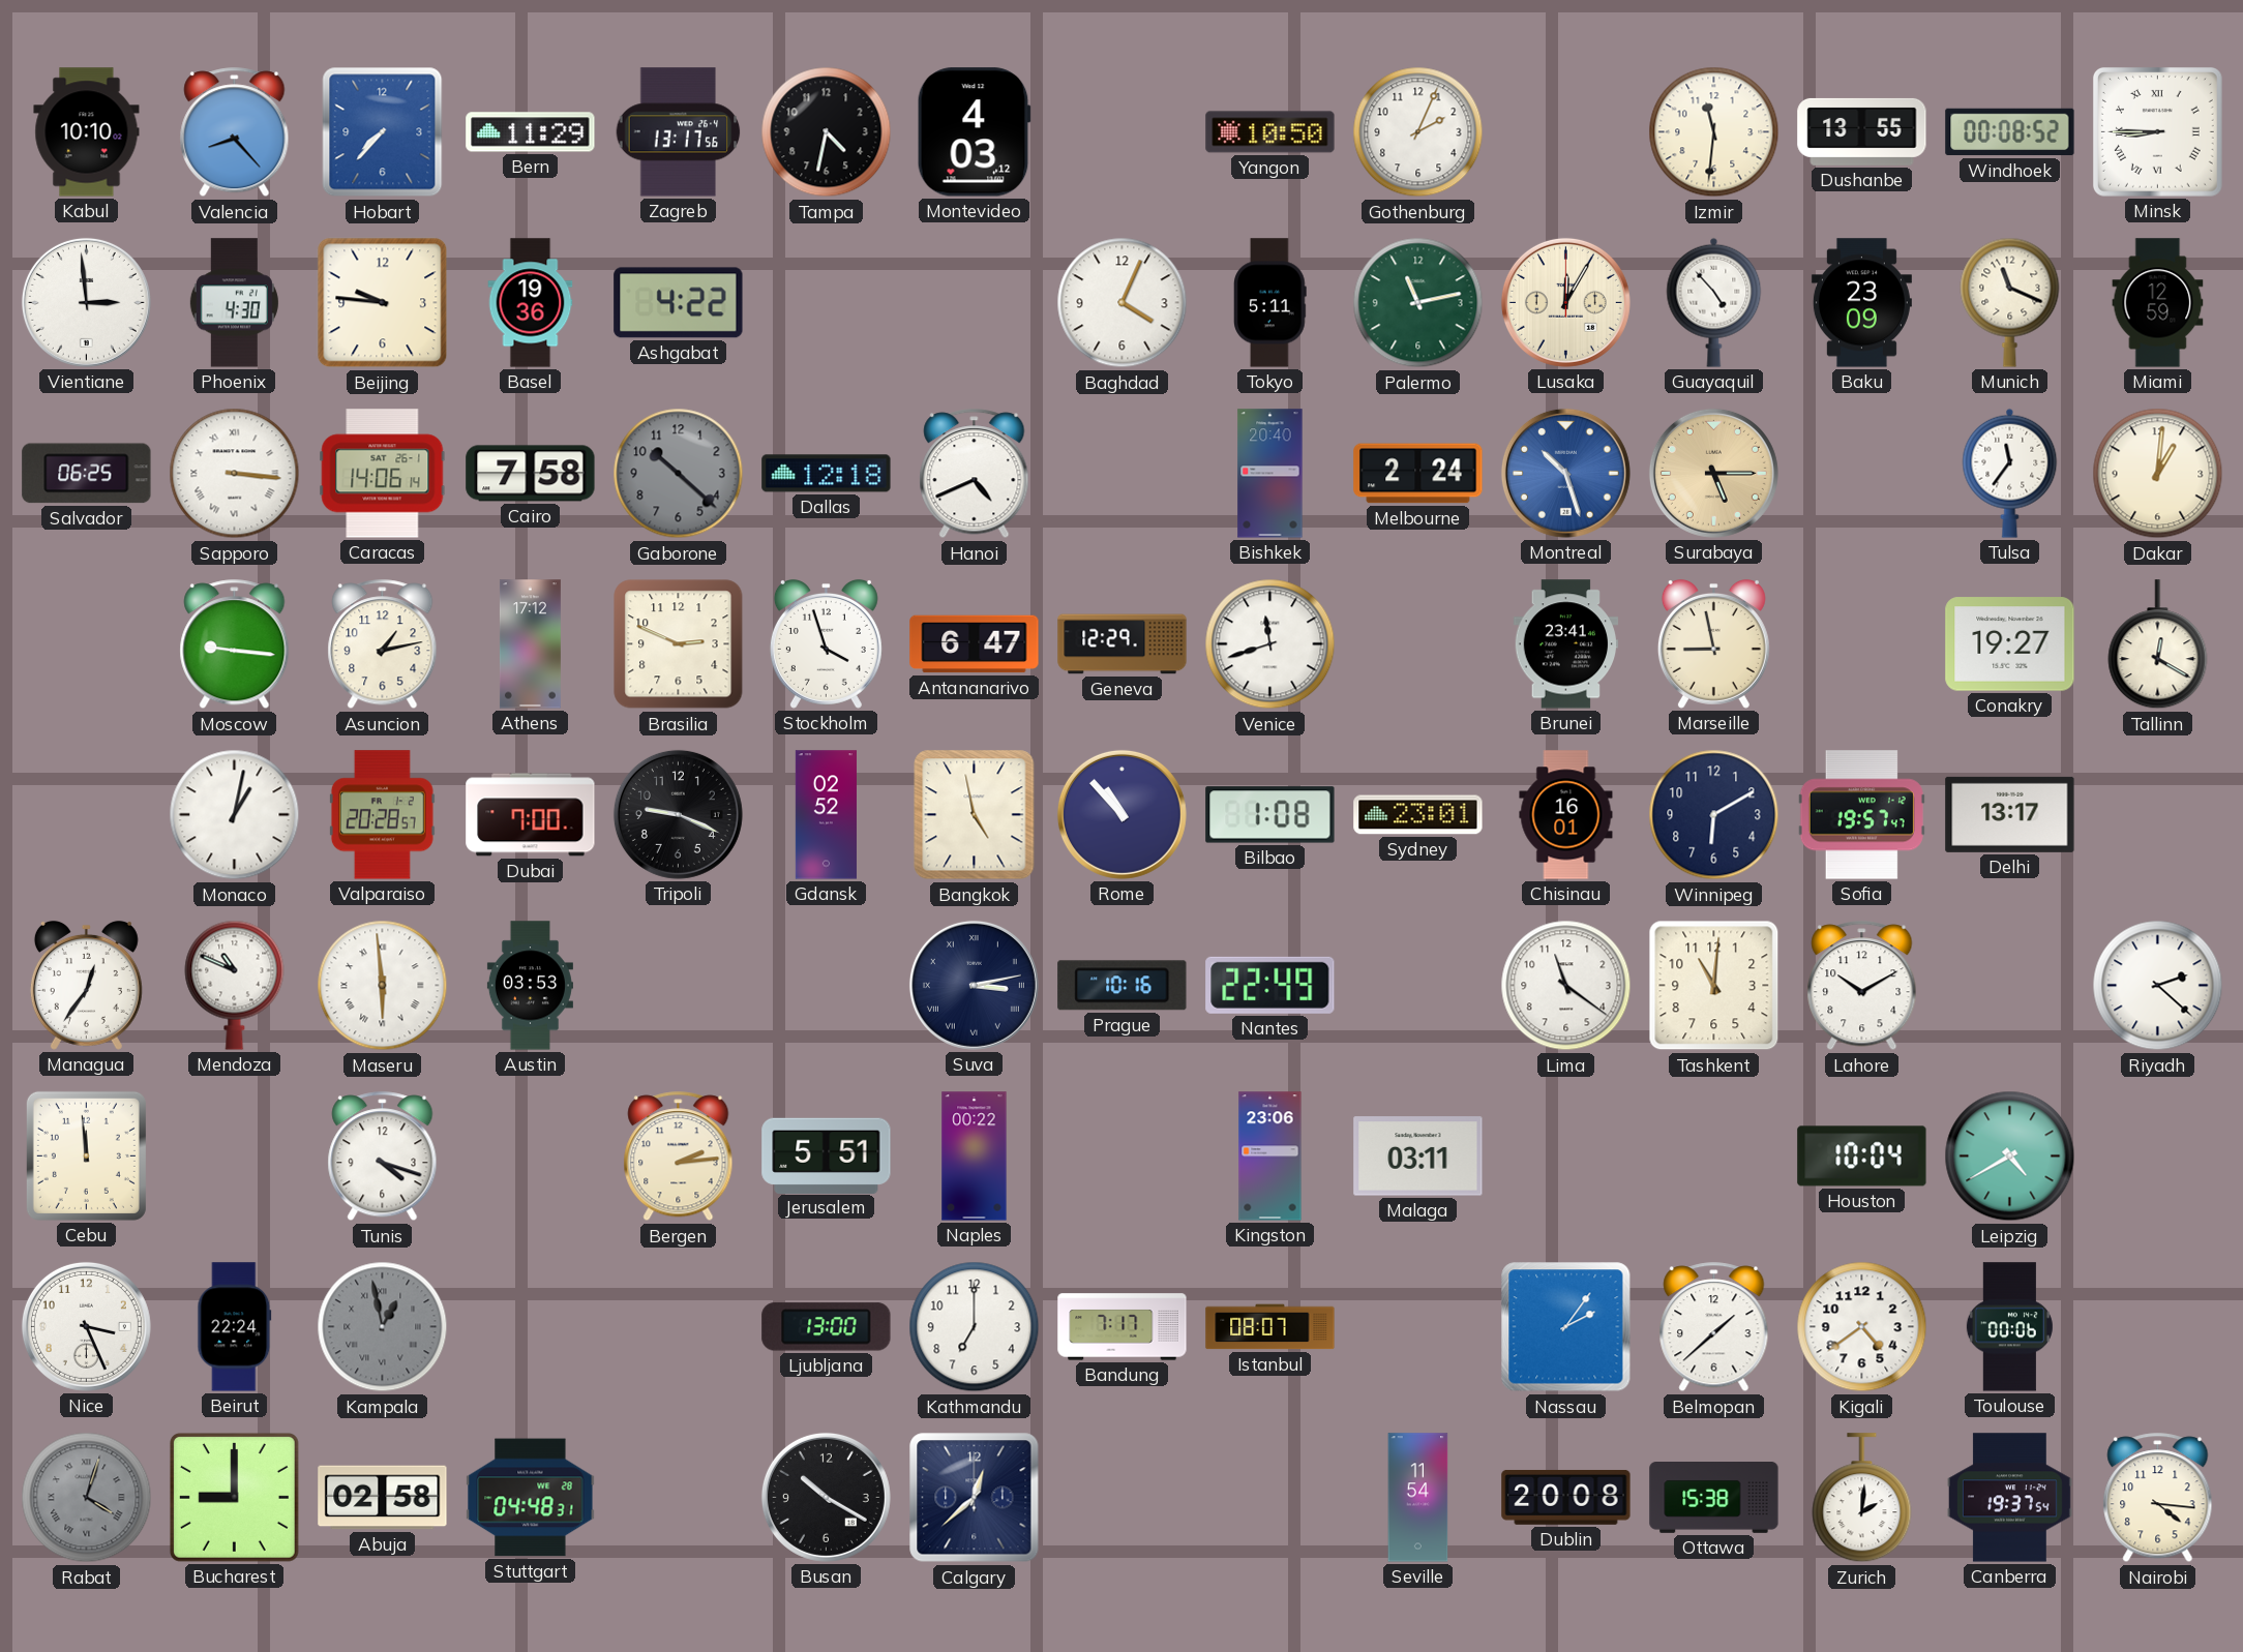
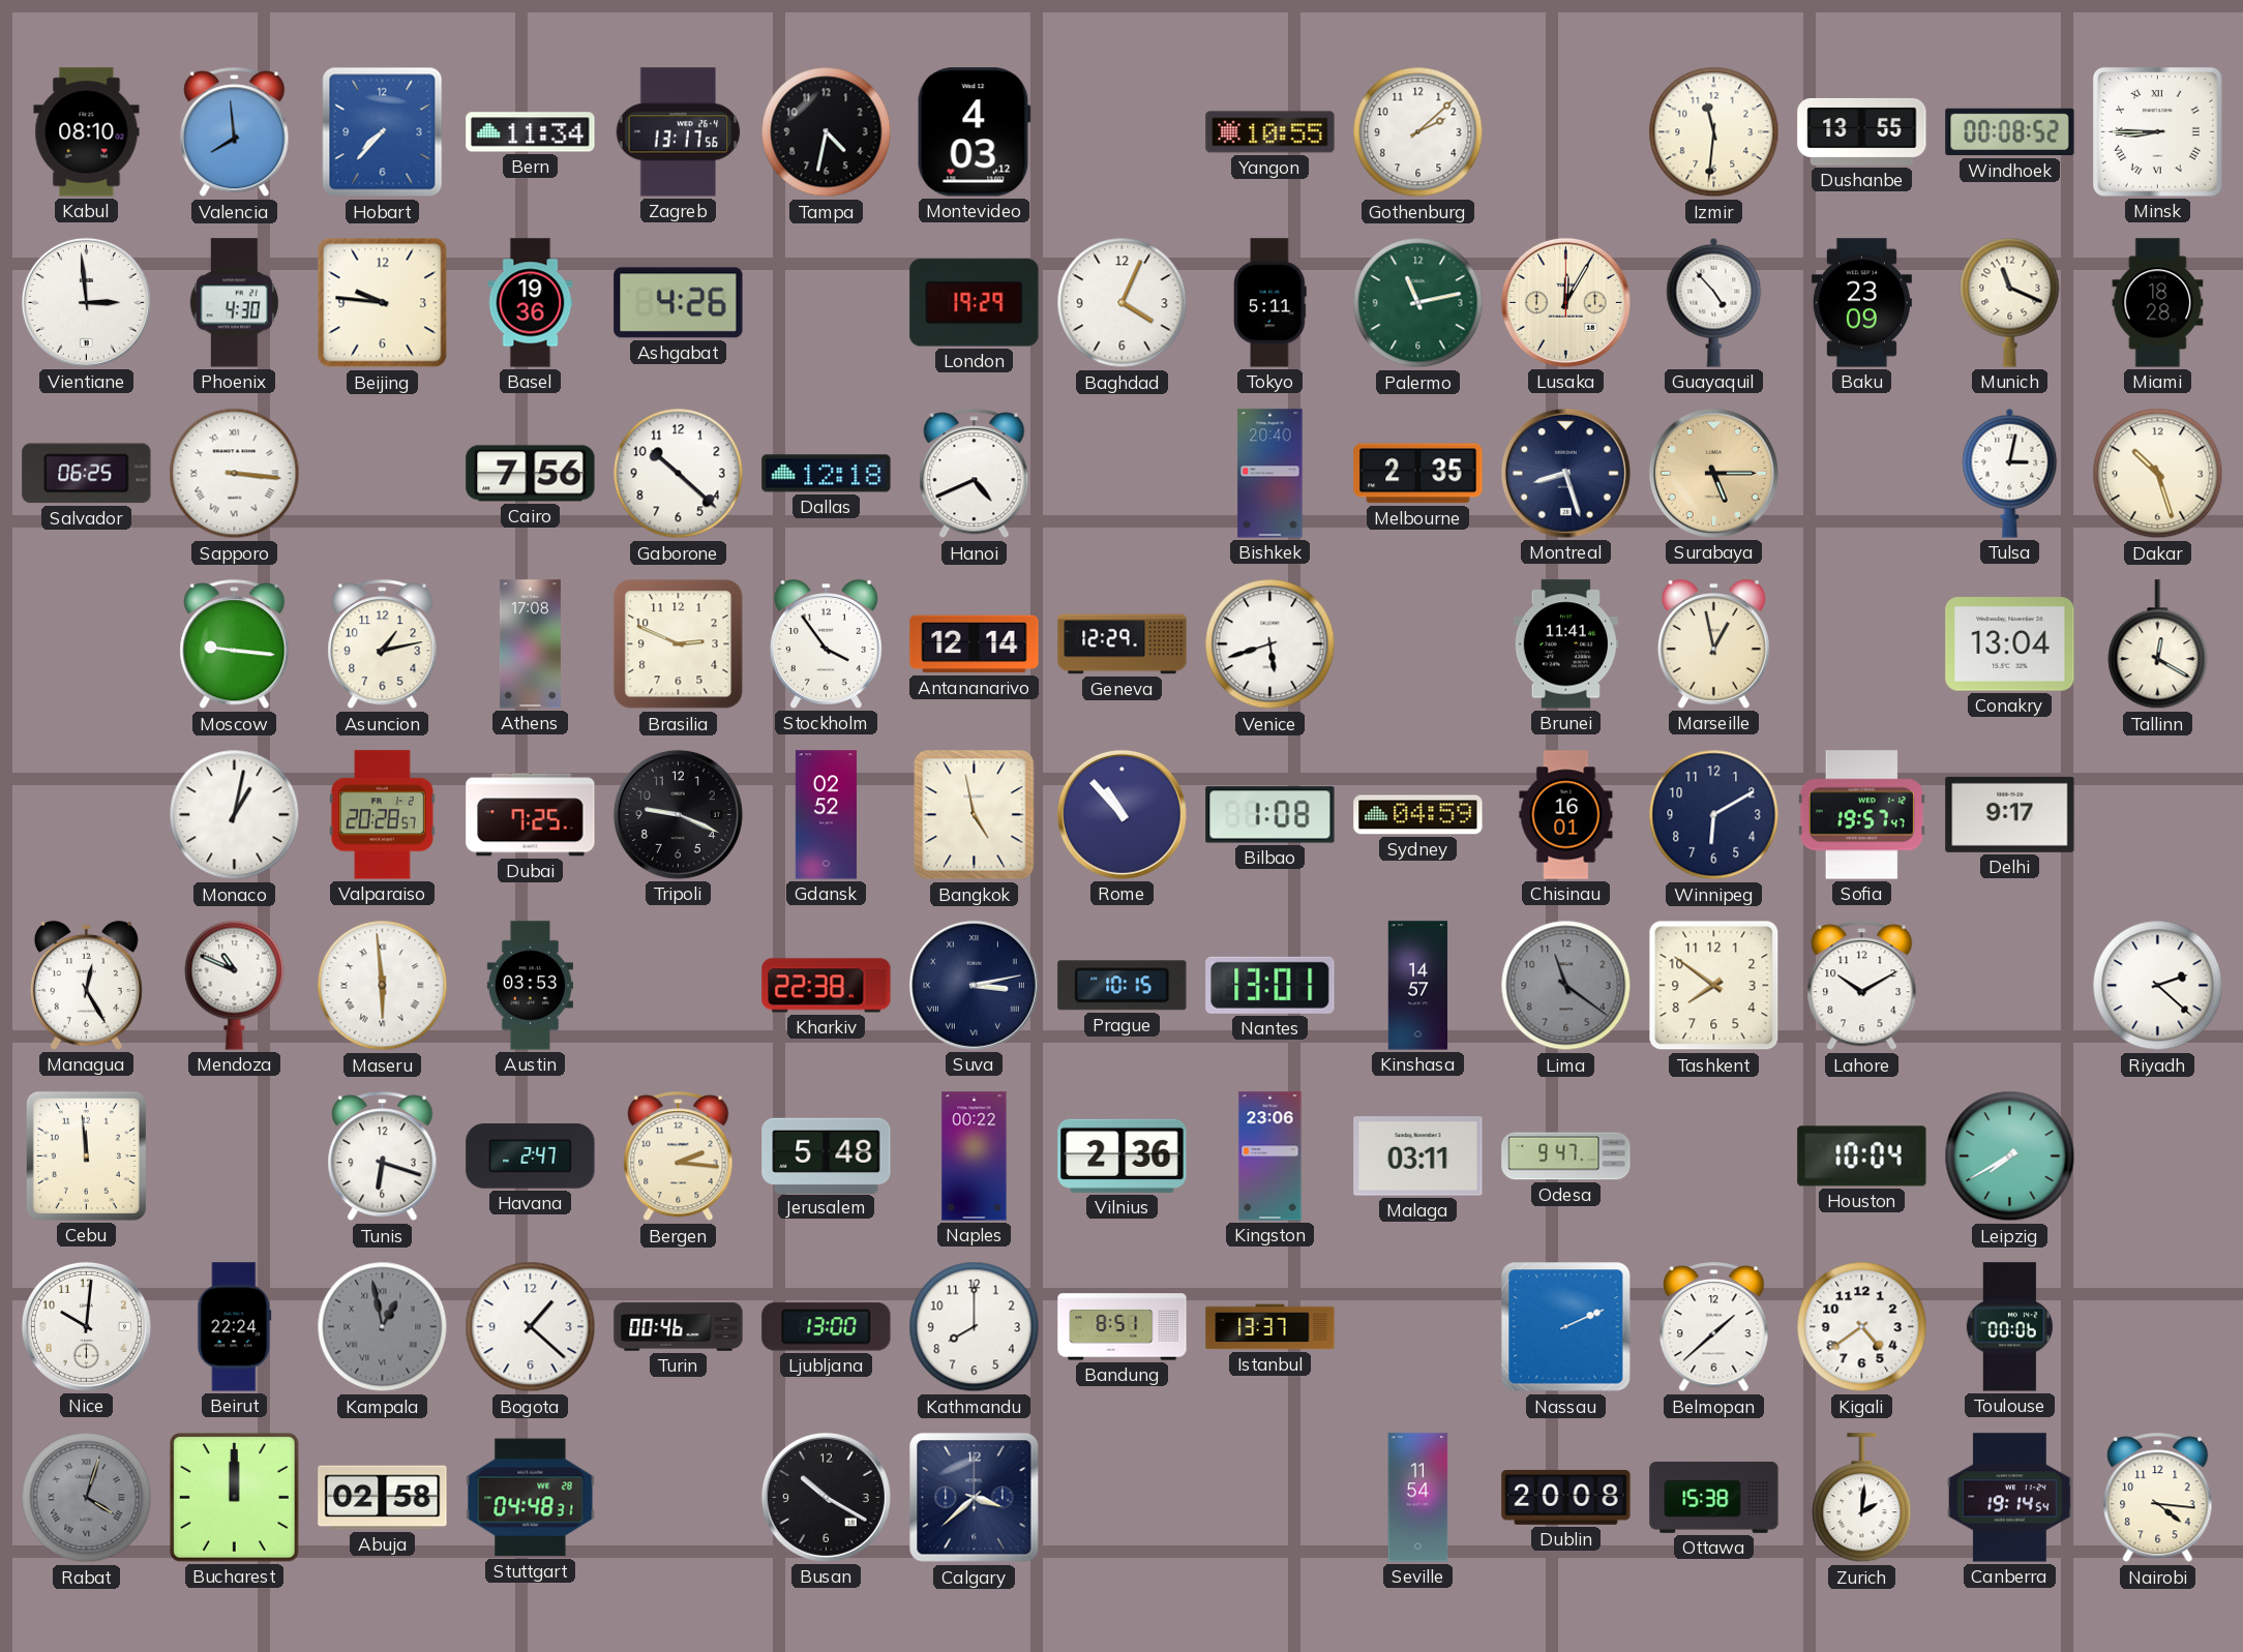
Kabul: 10:10 -> 08:10
Valencia: 8:23 -> 7:59
Bern: 11:29 -> 11:34
Yangon: 10:50 -> 10:55
Gothenburg: 2:04 -> 2:08
Ashgabat: 4:22 -> 4:26
London: none -> 19:29
Miami: 12:59 -> 18:28
Caracas: 14:06 -> none
Cairo: 7:58 -> 7:56
Gaborone dial: grey -> white
Melbourne: 2:24 -> 2:35
Montreal: 10:27 -> 8:27
Montreal dial: blue -> navy
Tulsa: 11:36 -> 3:02
Dakar: 1:01 -> 10:27
Athens: 17:12 -> 17:08
Stockholm: 3:57 -> 3:54
Antananarivo: 6:47 -> 12:14
Venice: 11:42 -> 5:42
Brunei: 23:41 -> 11:41
Marseille: 8:58 -> 12:58
Conakry: 19:27 -> 13:04
Dubai: 7:00 -> 7:25
Sydney: 23:01 -> 04:59
Delhi: 13:17 -> 9:17
Managua: 12:36 -> 12:25
Kharkiv: none -> 22:38
Prague: 10:16 -> 10:15
Nantes: 22:49 -> 13:01
Kinshasa: none -> 14:57
Lima dial: white -> grey
Tashkent: 11:01 -> 7:51
Tunis: 4:18 -> 6:18
Havana: none -> 2:47
Bergen: 2:14 -> 2:16
Jerusalem: 5:51 -> 5:48
Vilnius: none -> 2:36
Odesa: none -> 9:47
Leipzig: 4:40 -> 7:40
Nice: 3:26 -> 10:01
Bogota: none -> 1:22
Turin: none -> 00:46
Kathmandu: 7:00 -> 8:00
Bandung: 7:17 -> 8:51
Istanbul: 08:07 -> 13:37
Nassau: 2:06 -> 2:11
Bucharest: 9:00 -> 12:00
Calgary: 12:38 -> 3:38
Canberra: 19:37 -> 19:14
